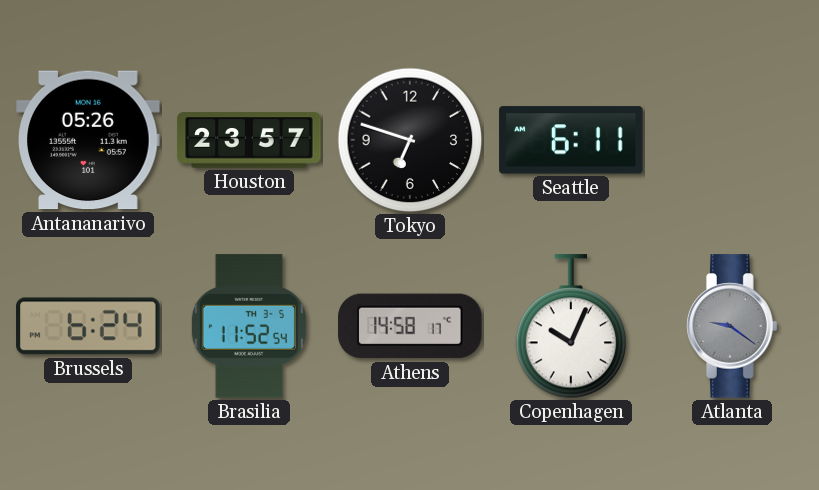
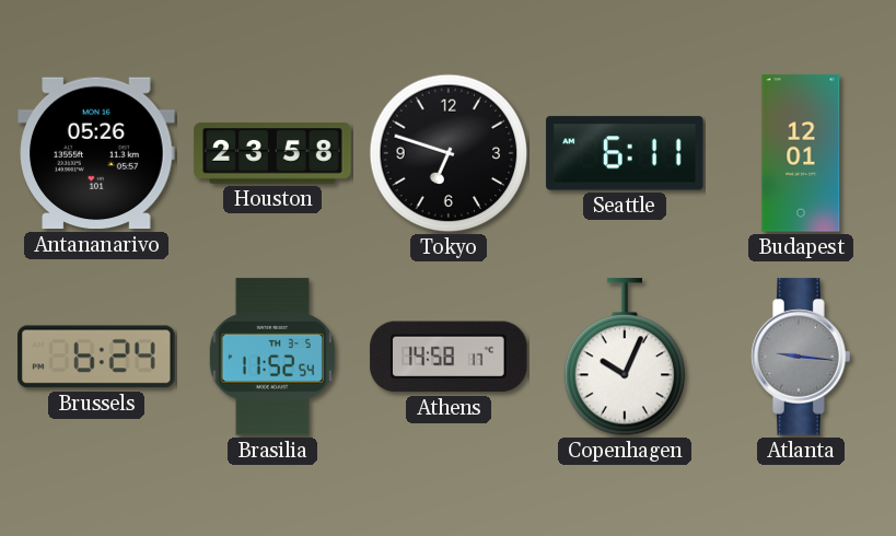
Houston: 23:57 -> 23:58
Budapest: none -> 12:01
Atlanta: 9:21 -> 9:16
